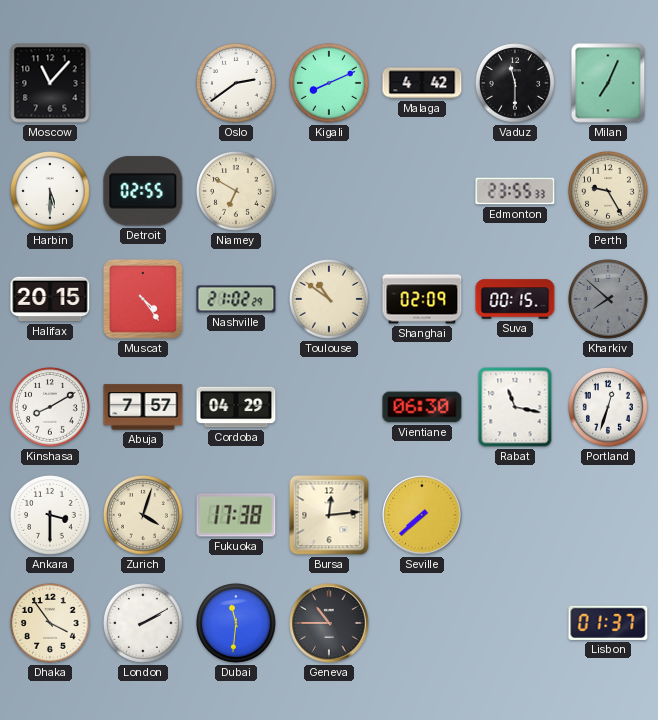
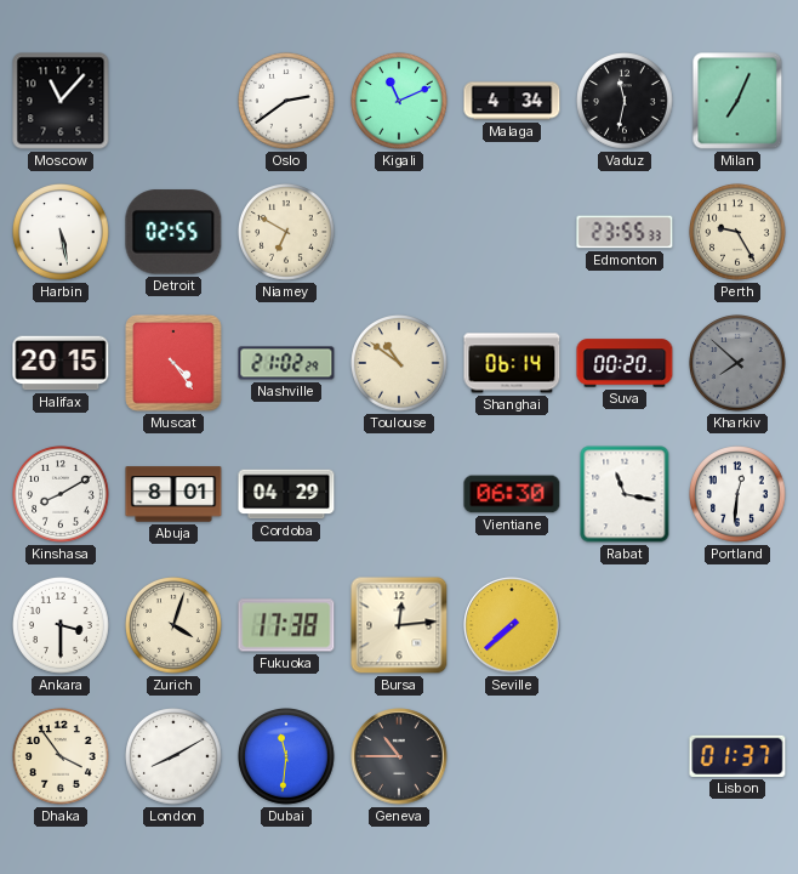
Kigali: 8:11 -> 11:11
Malaga: 4:42 -> 4:34
Vaduz: 11:30 -> 11:32
Harbin: 5:30 -> 5:28
Shanghai: 02:09 -> 06:14
Suva: 00:15 -> 00:20
Abuja: 7:57 -> 8:01
Portland: 12:33 -> 12:31
London: 2:10 -> 8:10
